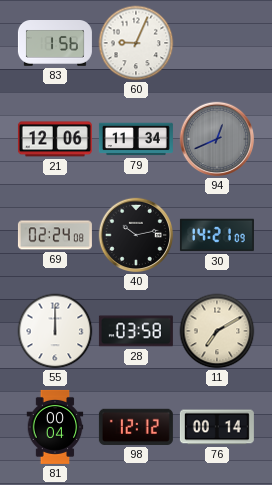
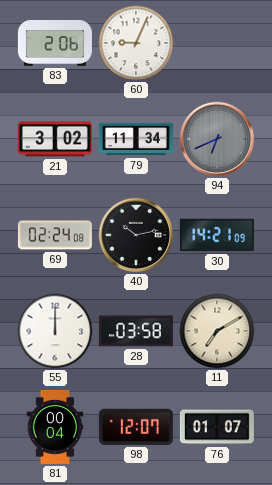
83: 1:56 -> 2:06
21: 12:06 -> 3:02
94: 12:41 -> 6:41
98: 12:12 -> 12:07
76: 00:14 -> 01:07
